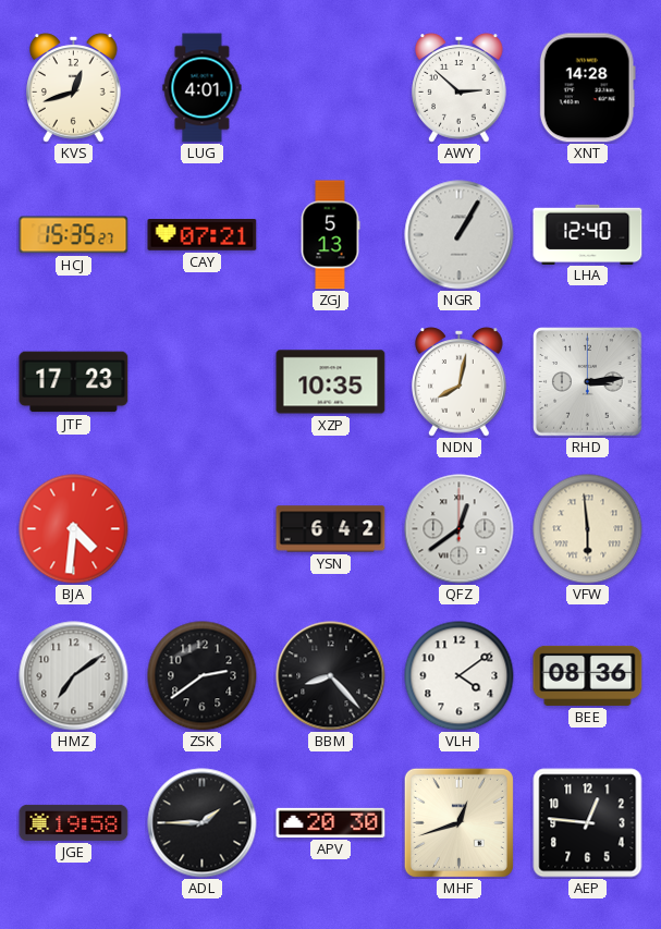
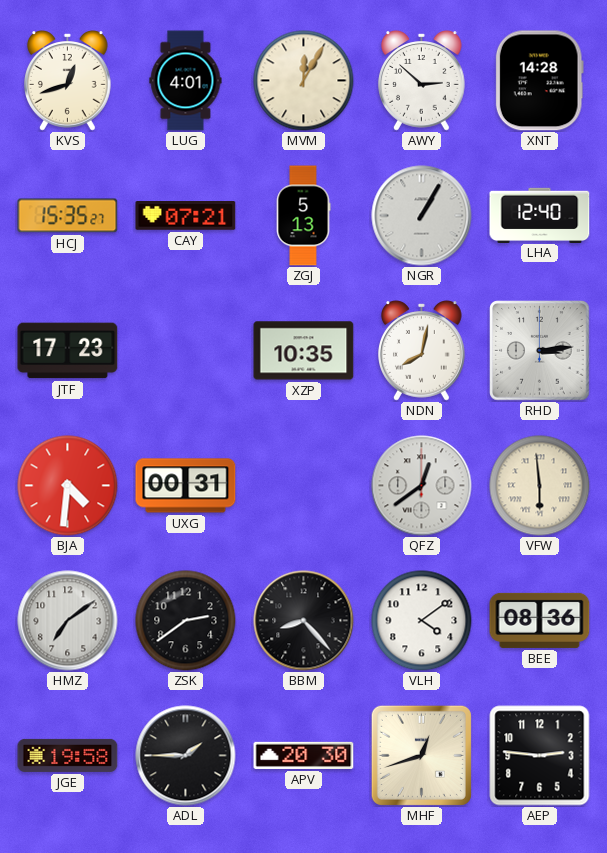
MVM: none -> 12:05
UXG: none -> 00:31
YSN: 6:42 -> none
AEP: 12:46 -> 2:46
